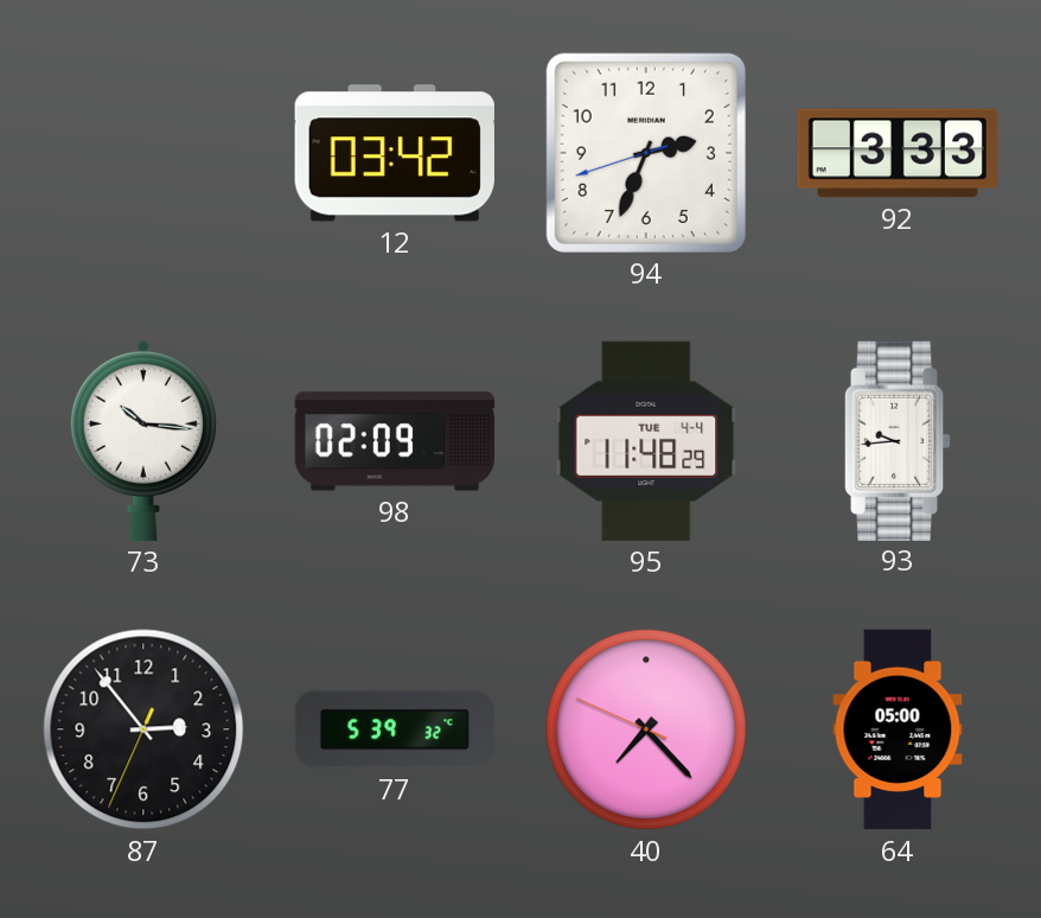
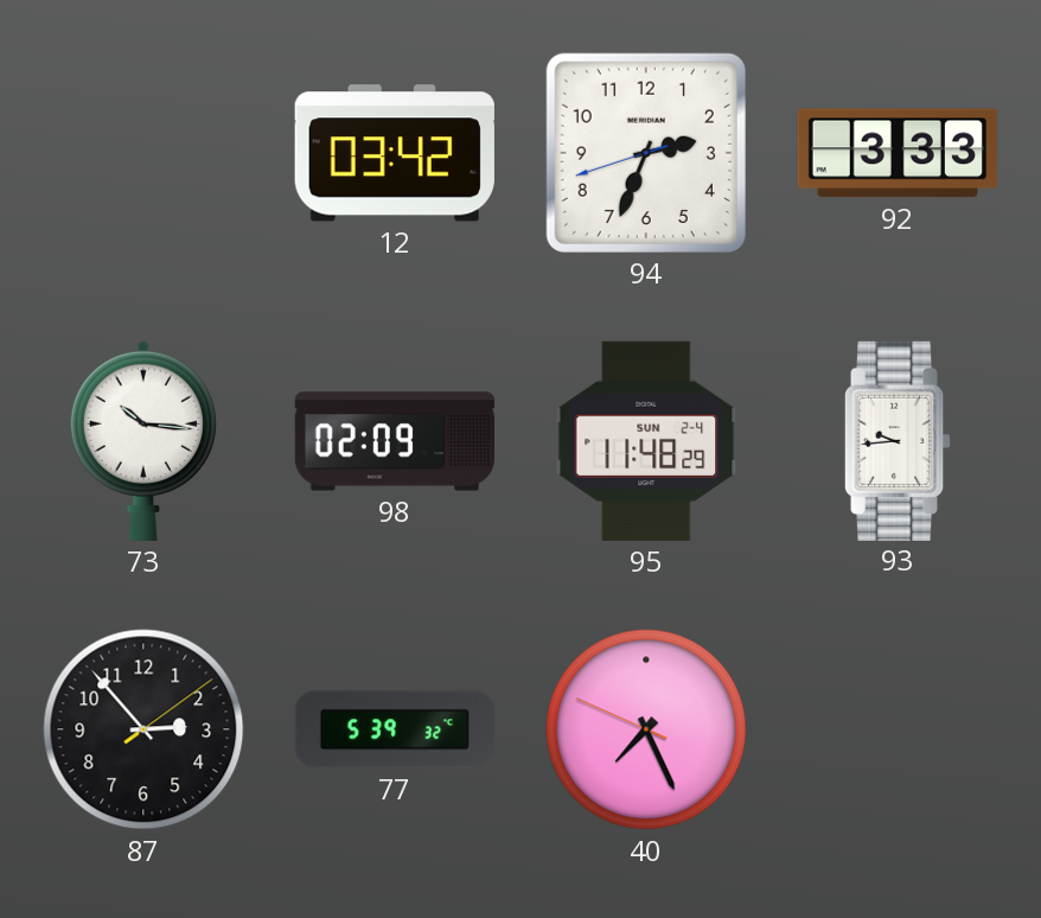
95 date: TUE 4-4 -> SUN 2-4
87: 2:53:34 -> 2:53:09
40: 7:22 -> 7:25
64: 05:00 -> none
